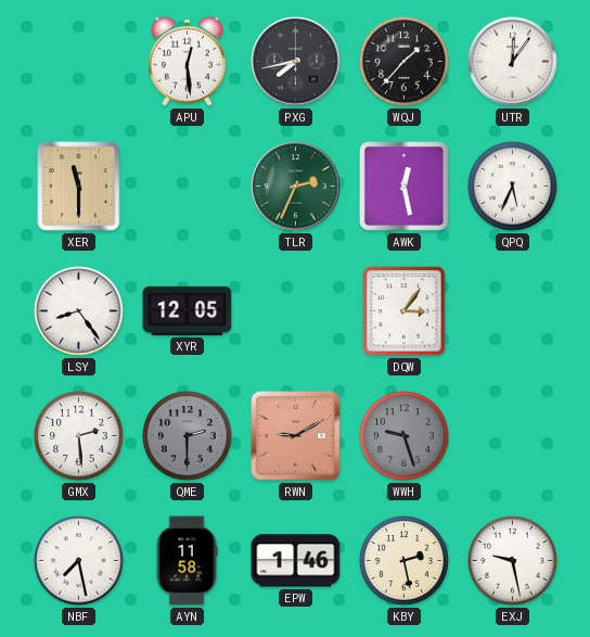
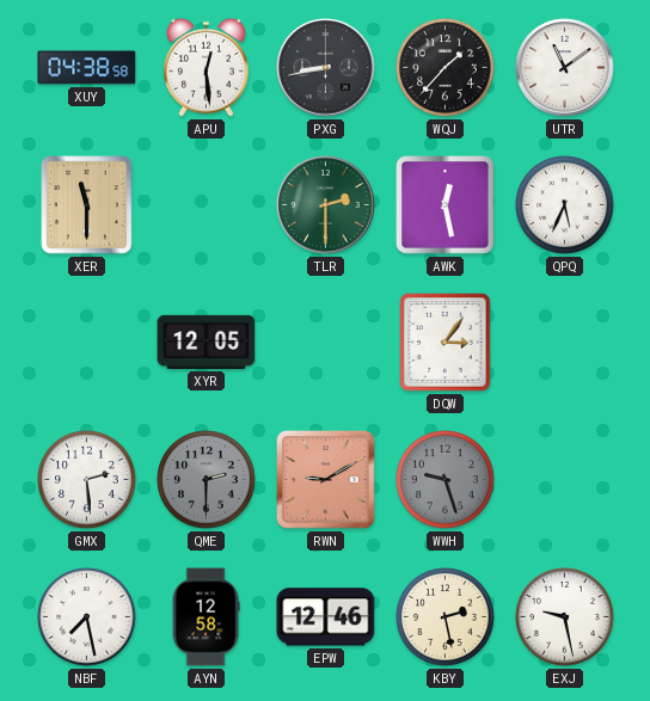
XUY: none -> 04:38
PXG: 7:43 -> 8:43
UTR: 12:06 -> 11:09
TLR: 2:34 -> 2:30
LSY: 8:24 -> none
AYN: 11:58 -> 12:58
EPW: 1:46 -> 12:46
